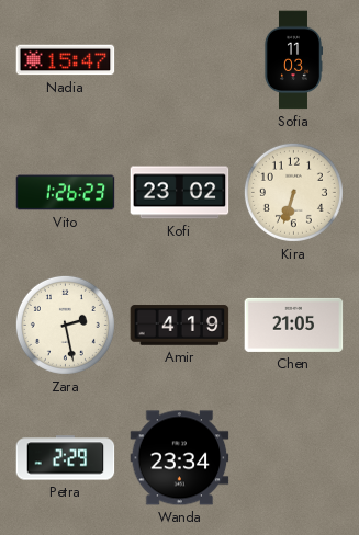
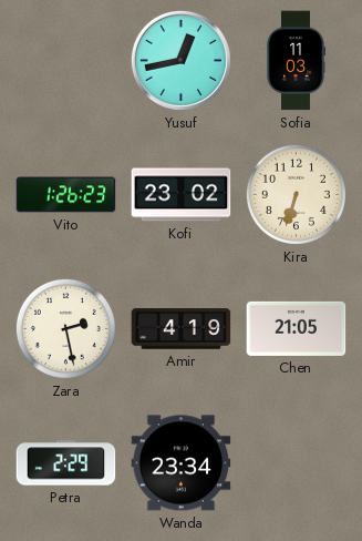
Nadia: 15:47 -> none
Yusuf: none -> 12:43
